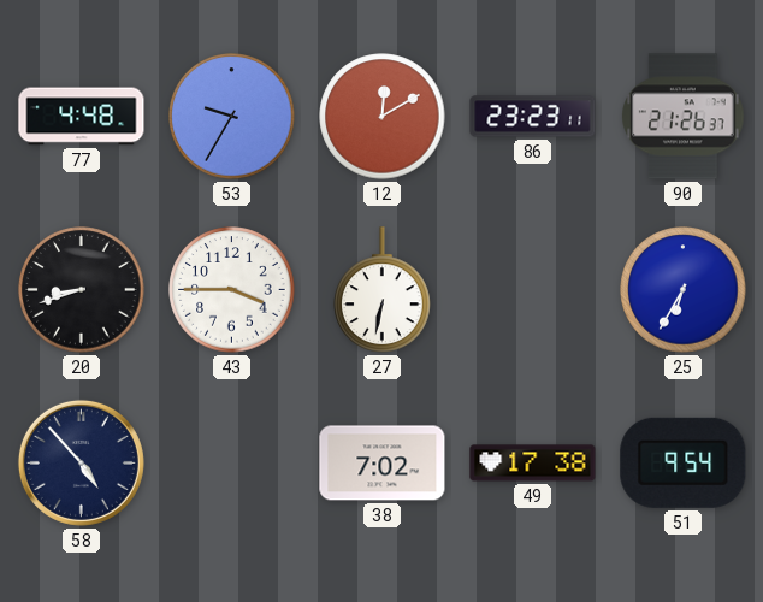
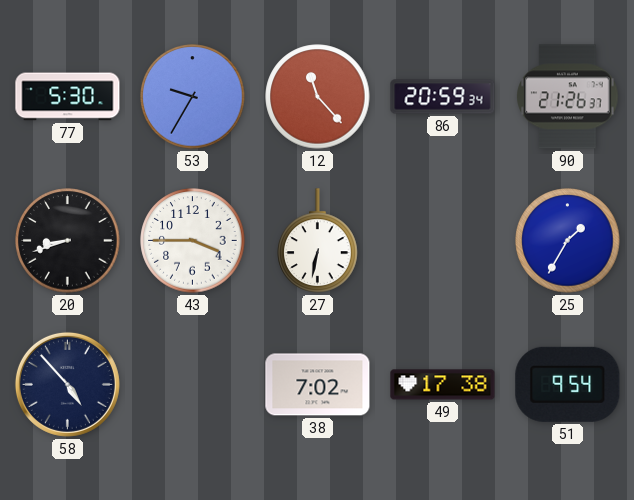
77: 4:48 -> 5:30
12: 12:10 -> 11:23
86: 23:23 -> 20:59
25: 6:35 -> 1:35
